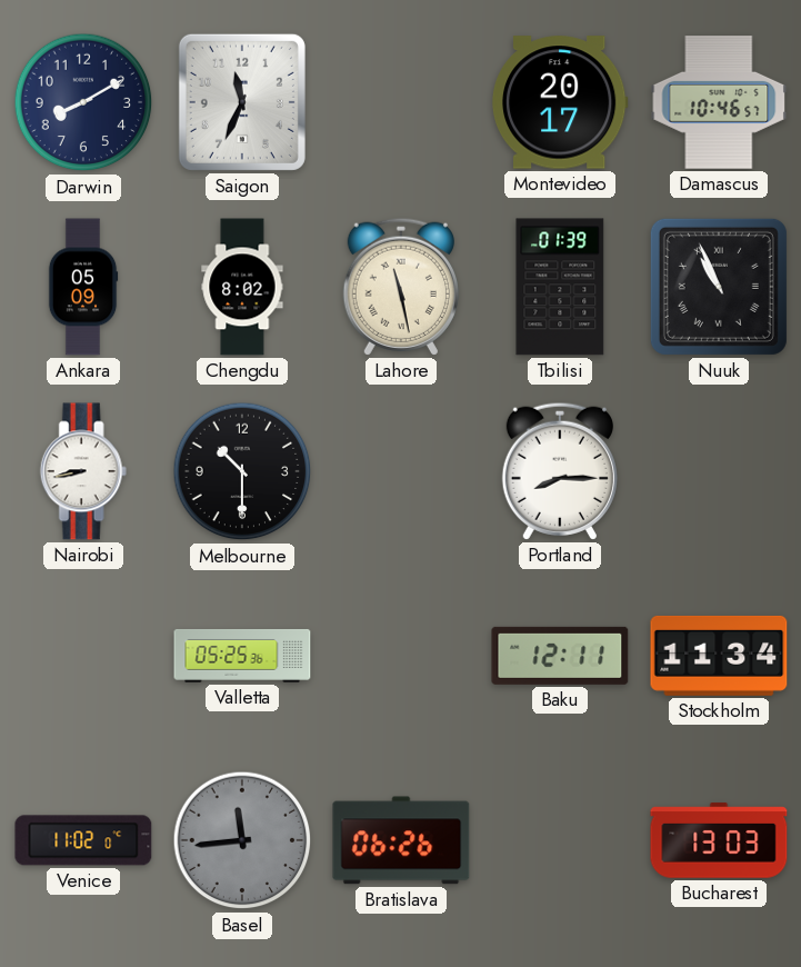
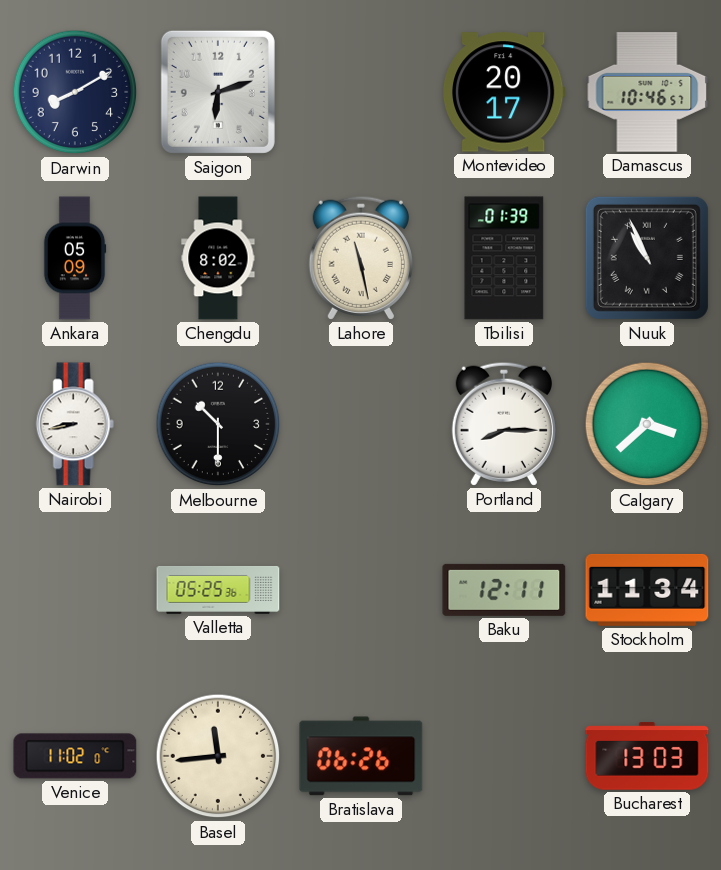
Saigon: 11:34 -> 6:12
Calgary: none -> 3:38
Basel dial: grey -> cream
